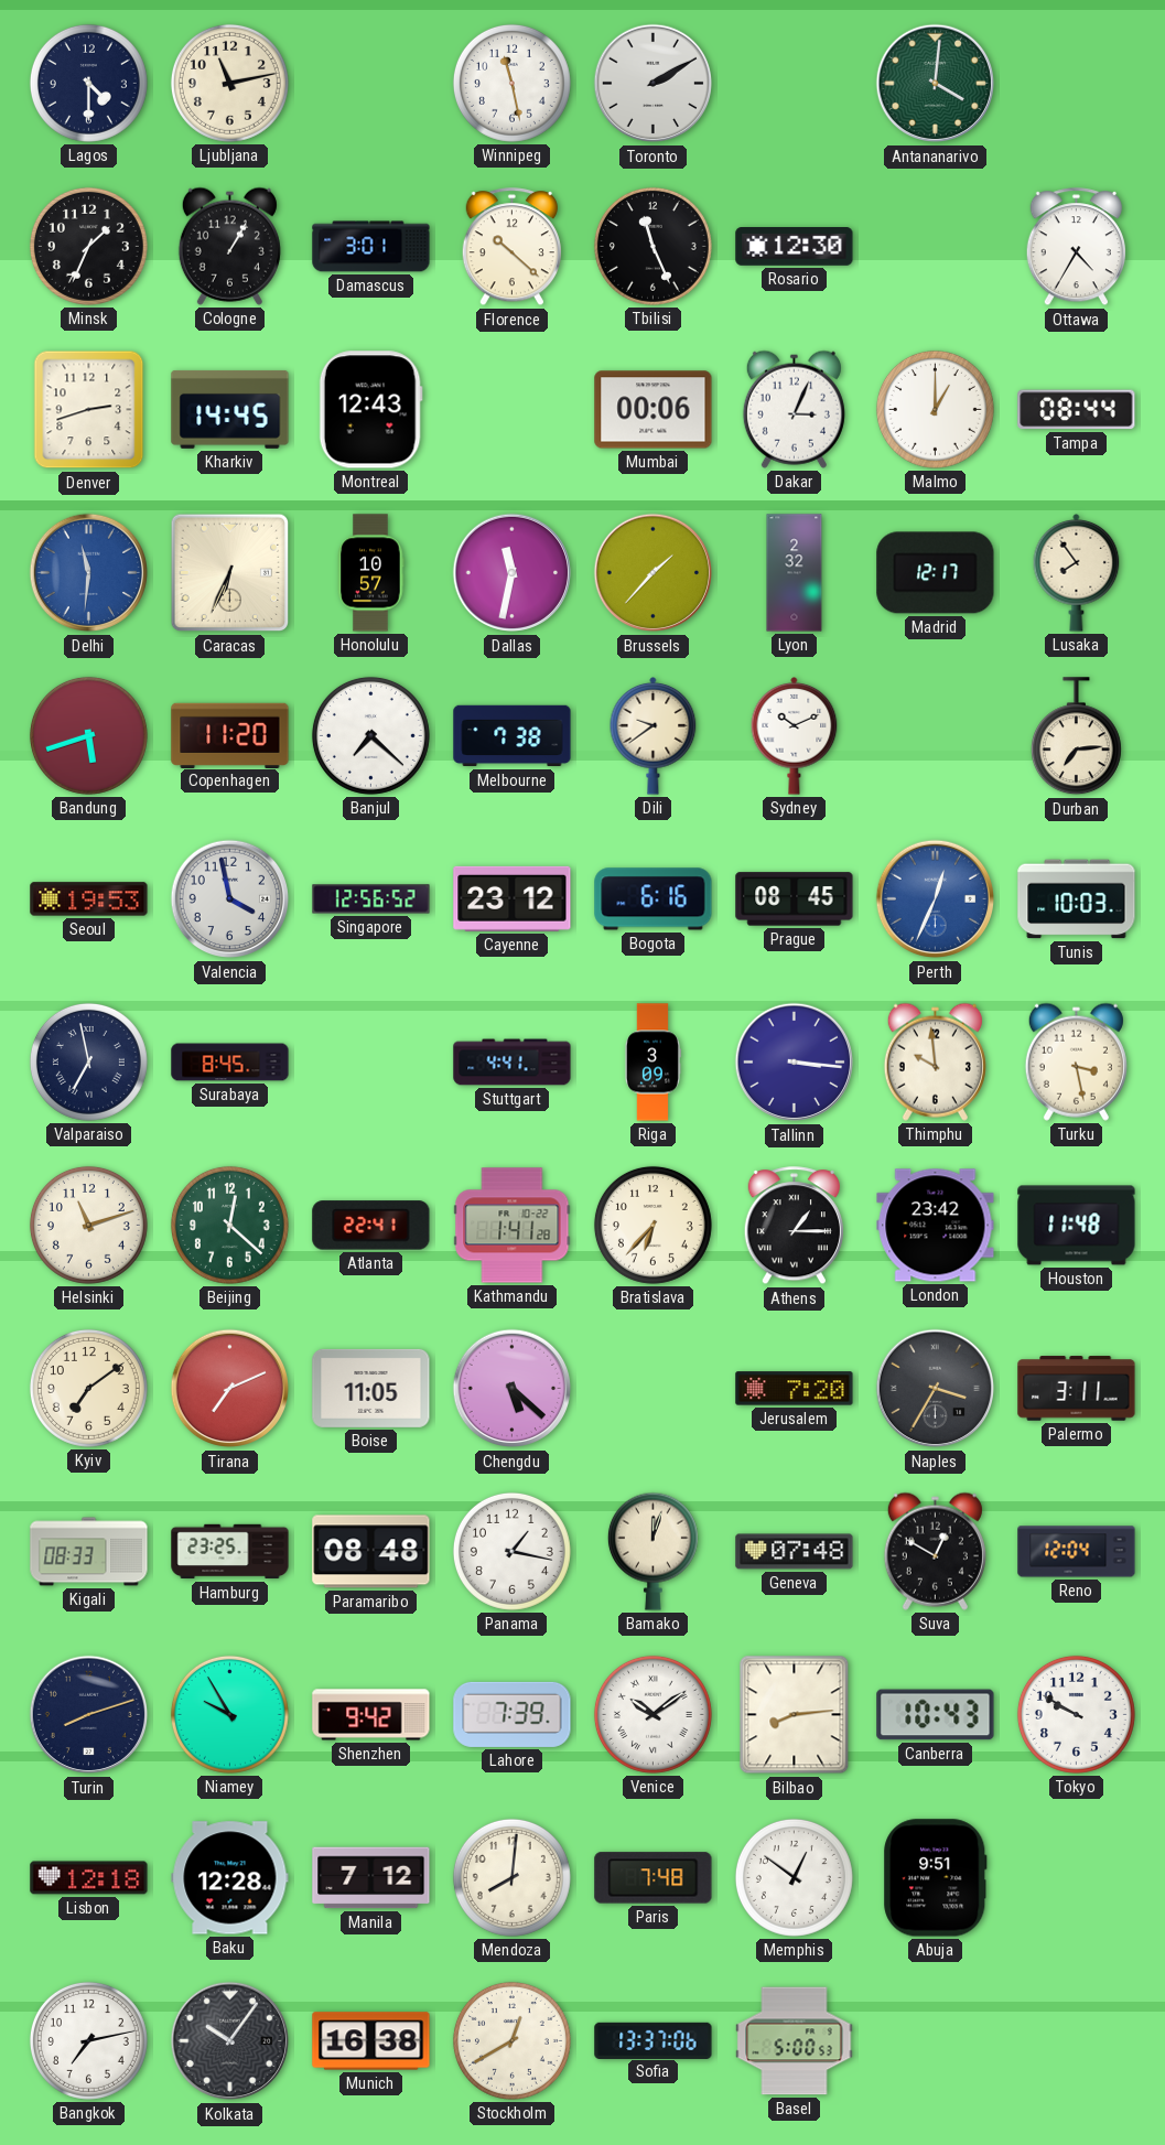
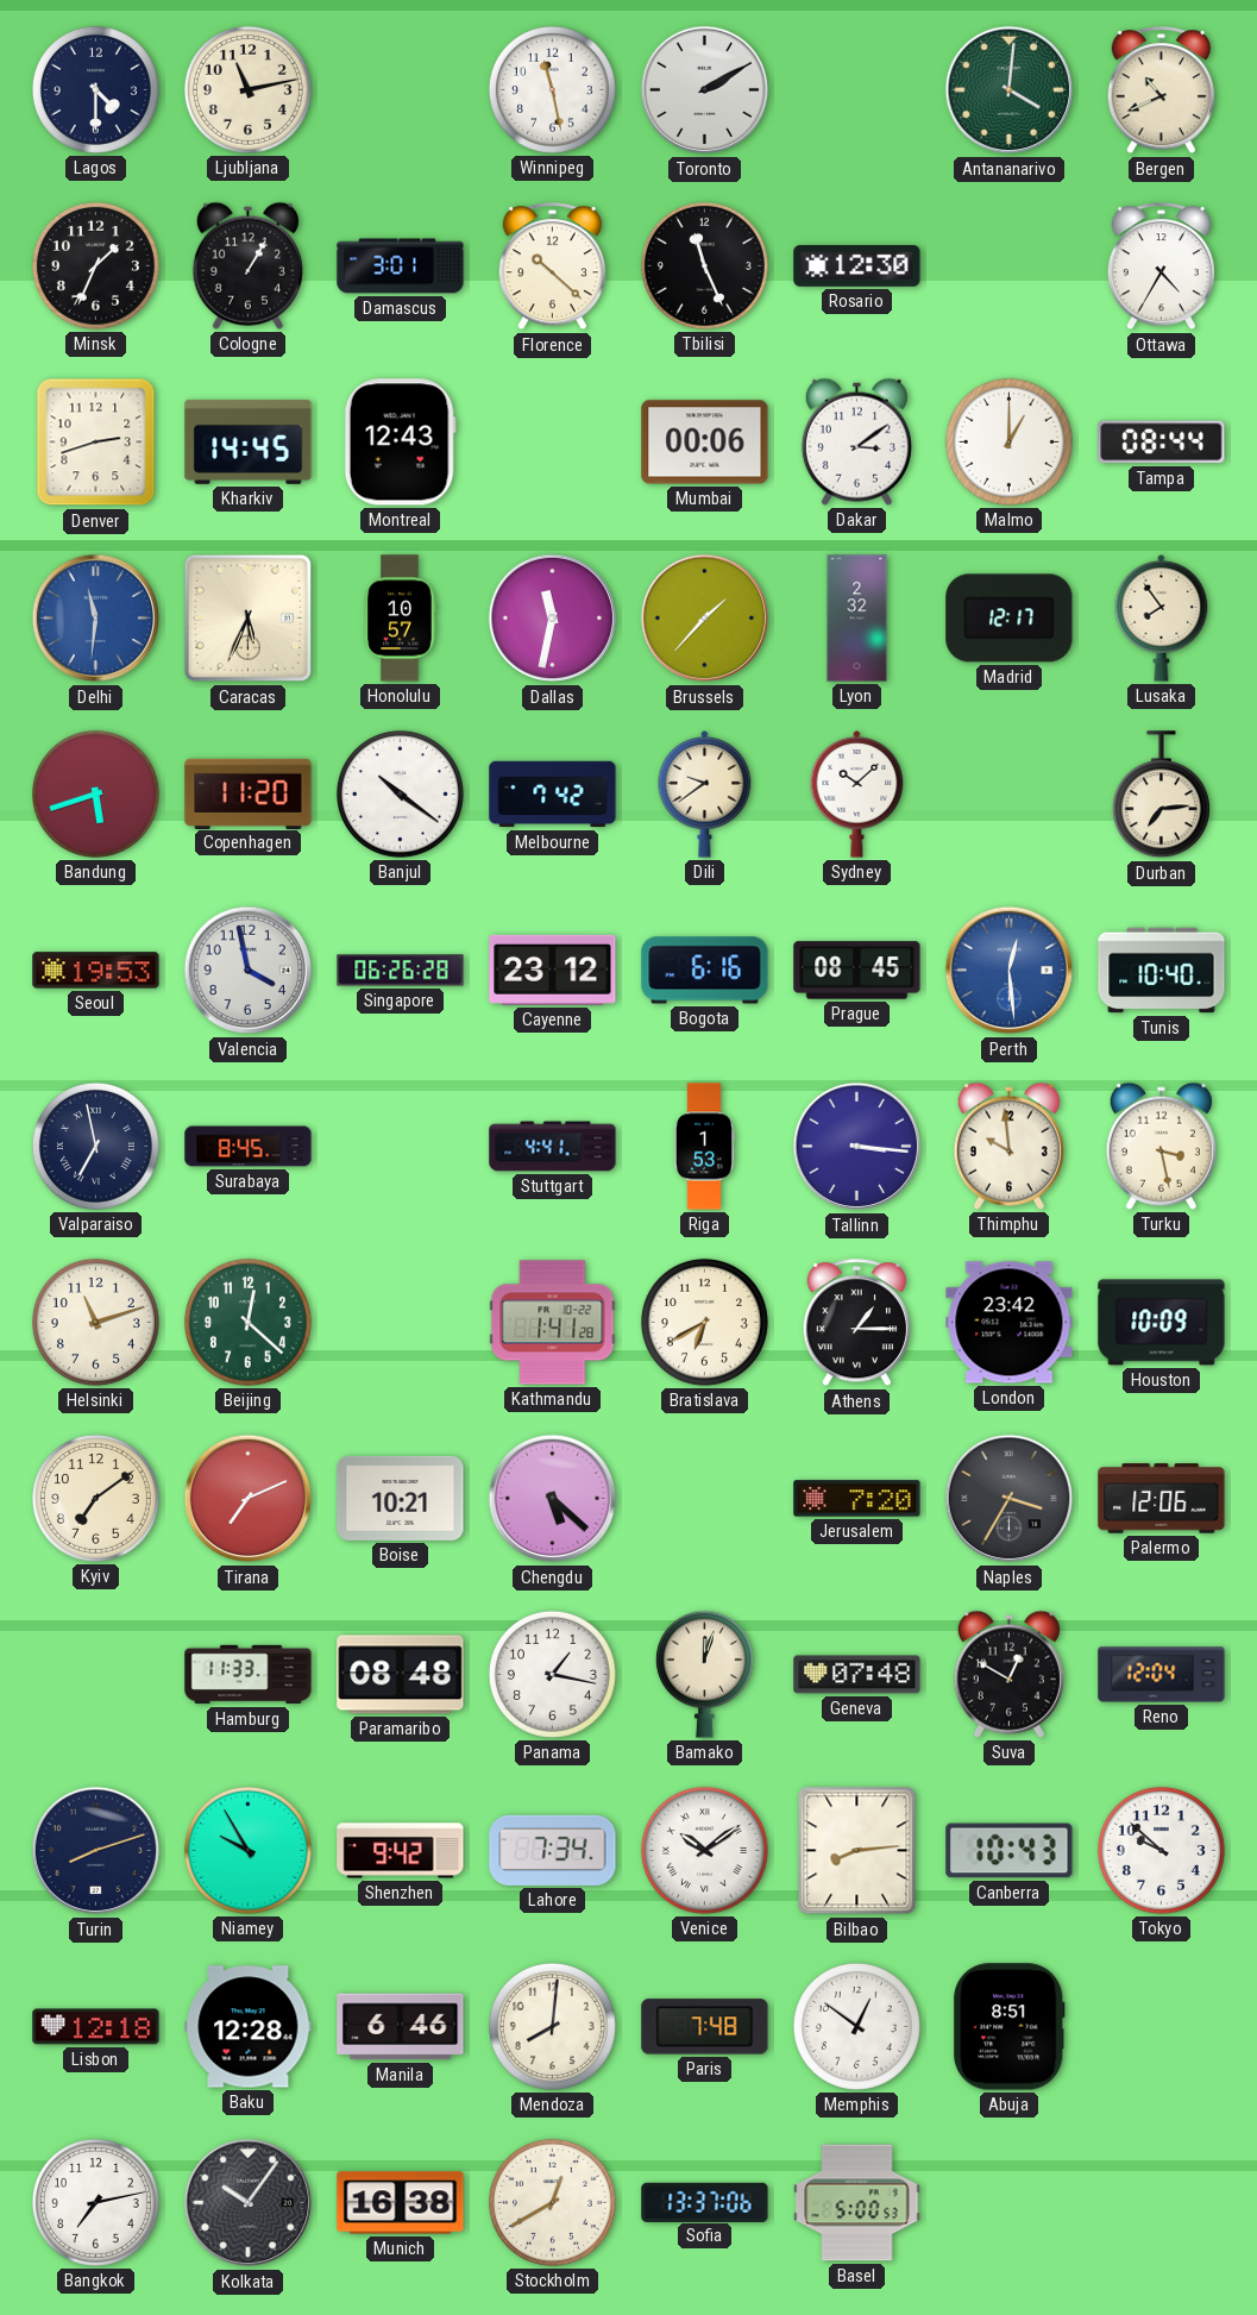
Bergen: none -> 10:41
Dakar: 3:04 -> 3:09
Caracas: 6:34 -> 5:34
Banjul: 7:22 -> 10:21
Melbourne: 7:38 -> 7:42
Sydney: 10:11 -> 10:08
Singapore: 12:56 -> 06:26
Perth: 12:34 -> 12:29
Tunis: 10:03 -> 10:40
Riga: 3:09 -> 1:53
Atlanta: 22:41 -> none
Bratislava: 6:37 -> 6:40
Houston: 11:48 -> 10:09
Boise: 11:05 -> 10:21
Palermo: 3:11 -> 12:06
Kigali: 08:33 -> none
Hamburg: 23:25 -> 11:33
Lahore: 7:39 -> 7:34
Tokyo: 9:50 -> 9:52
Manila: 7:12 -> 6:46
Abuja: 9:51 -> 8:51
